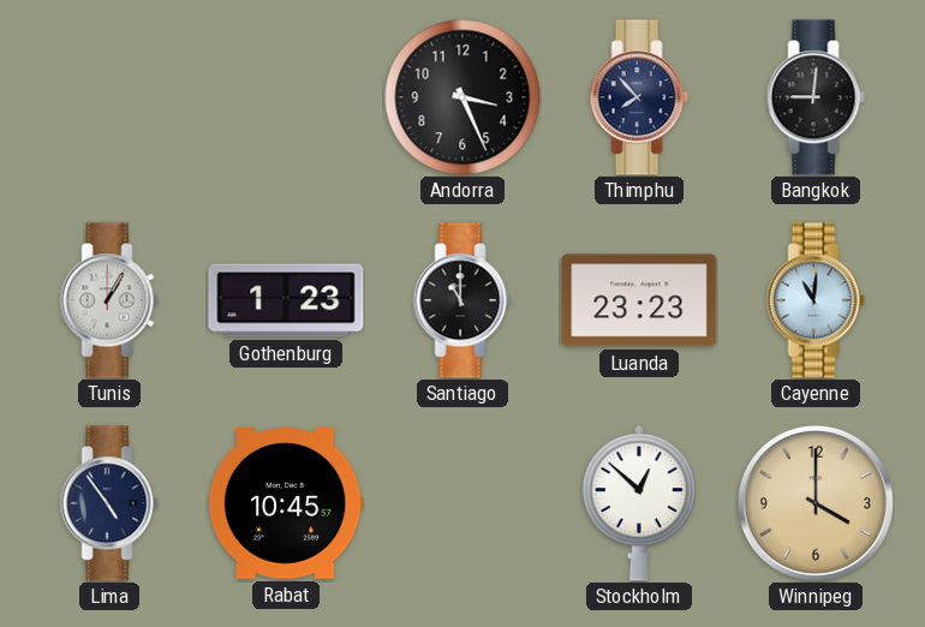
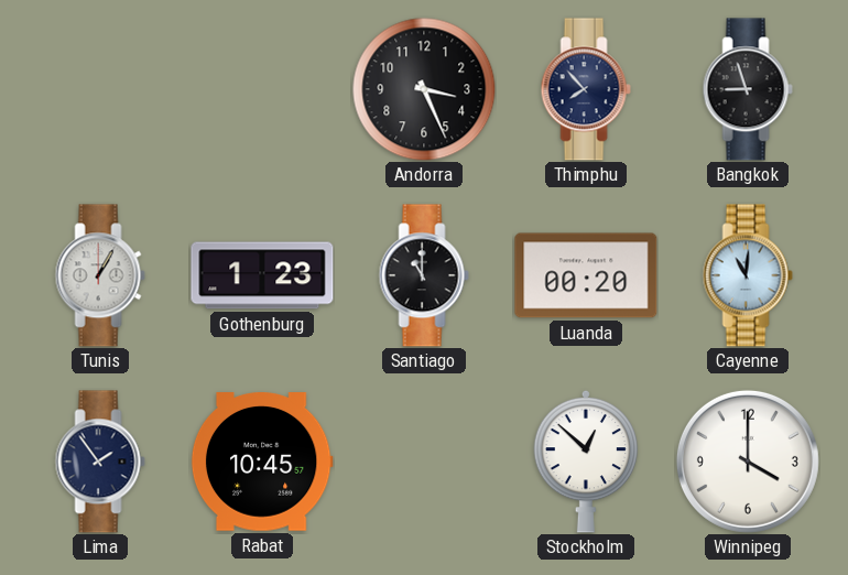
Bangkok: 9:01 -> 8:57
Luanda: 23:23 -> 00:20
Lima: 4:54 -> 1:54
Winnipeg dial: champagne -> white
